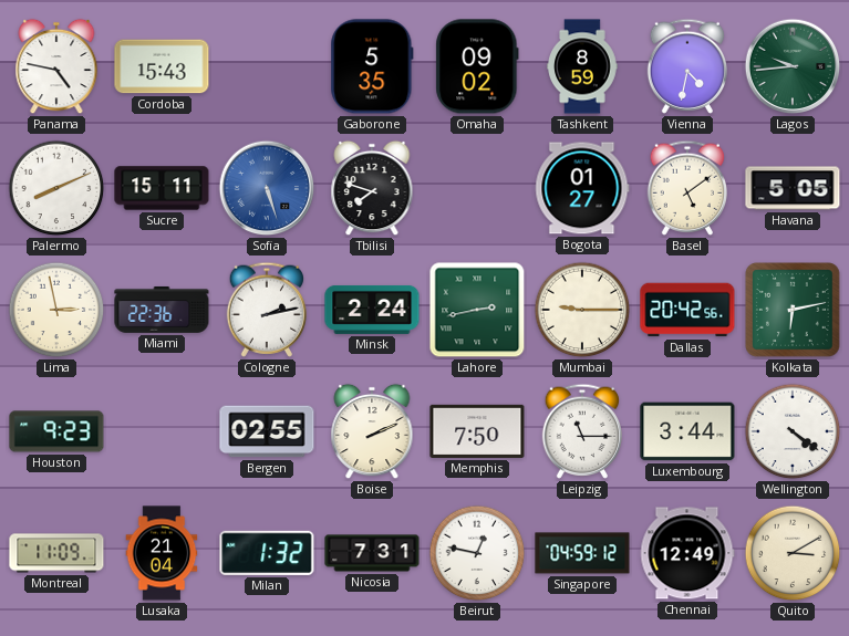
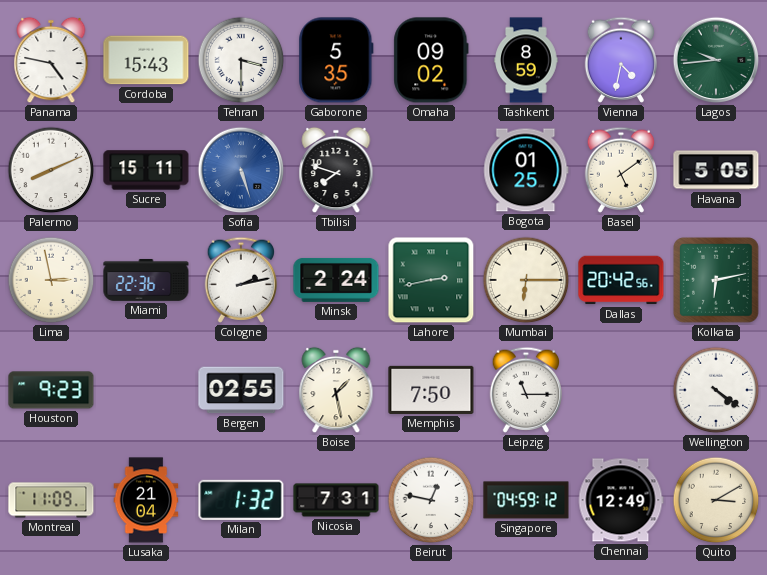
Tehran: none -> 3:30
Bogota: 01:27 -> 01:25
Mumbai: 9:15 -> 6:15
Boise: 2:11 -> 1:28
Luxembourg: 3:44 -> none
